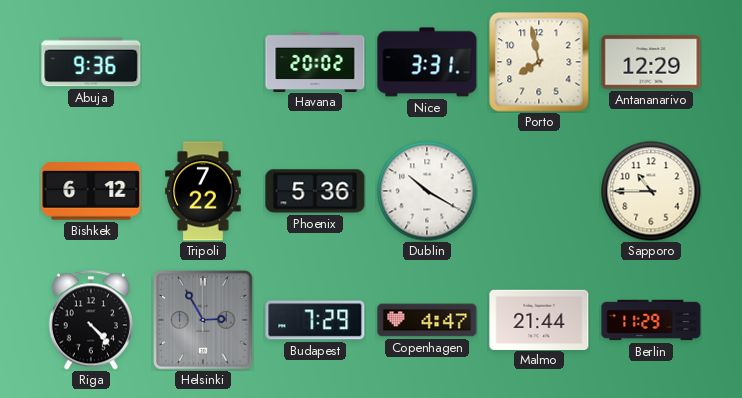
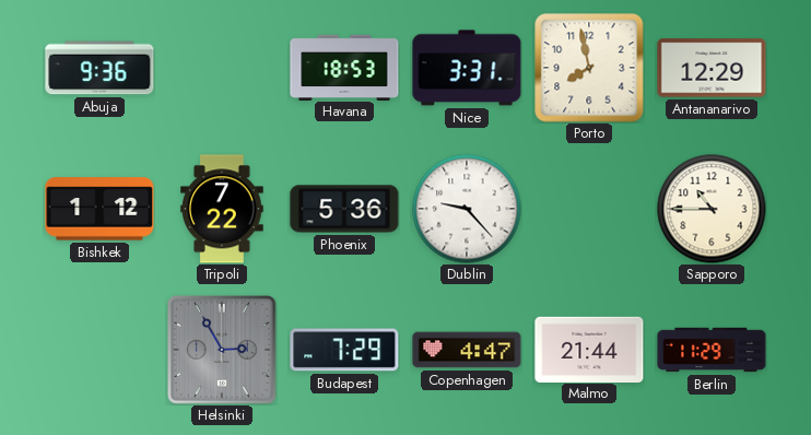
Havana: 20:02 -> 18:53
Bishkek: 6:12 -> 1:12
Dublin: 10:20 -> 9:23
Riga: 4:23 -> none
